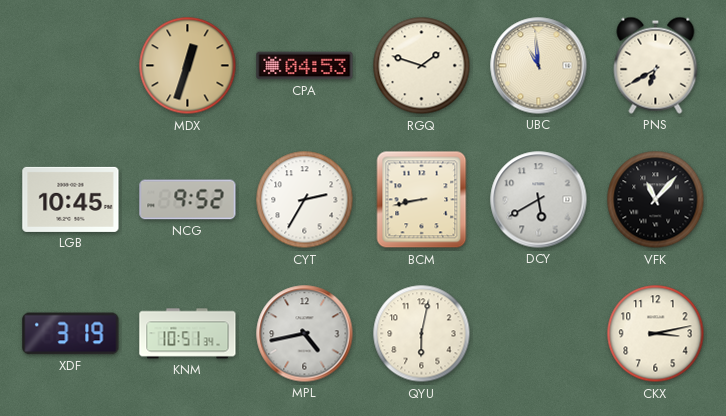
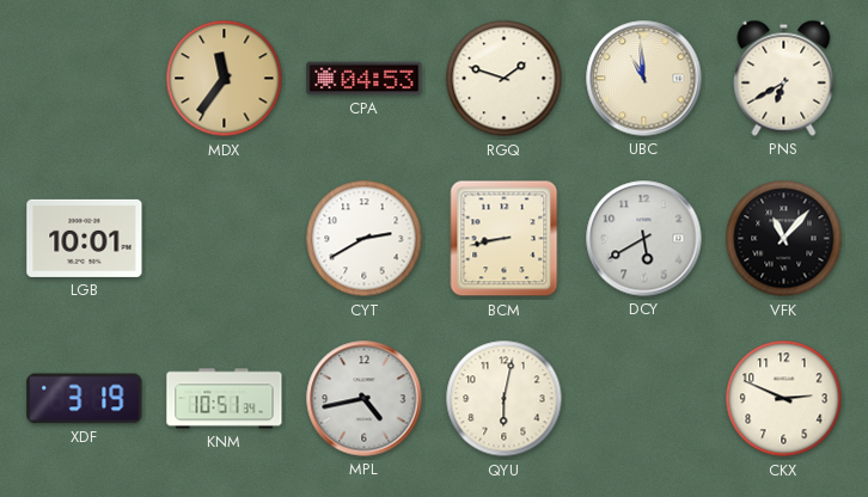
MDX: 12:33 -> 11:36
LGB: 10:45 -> 10:01
NCG: 9:52 -> none
CYT: 2:35 -> 2:40
CKX: 3:13 -> 2:49
